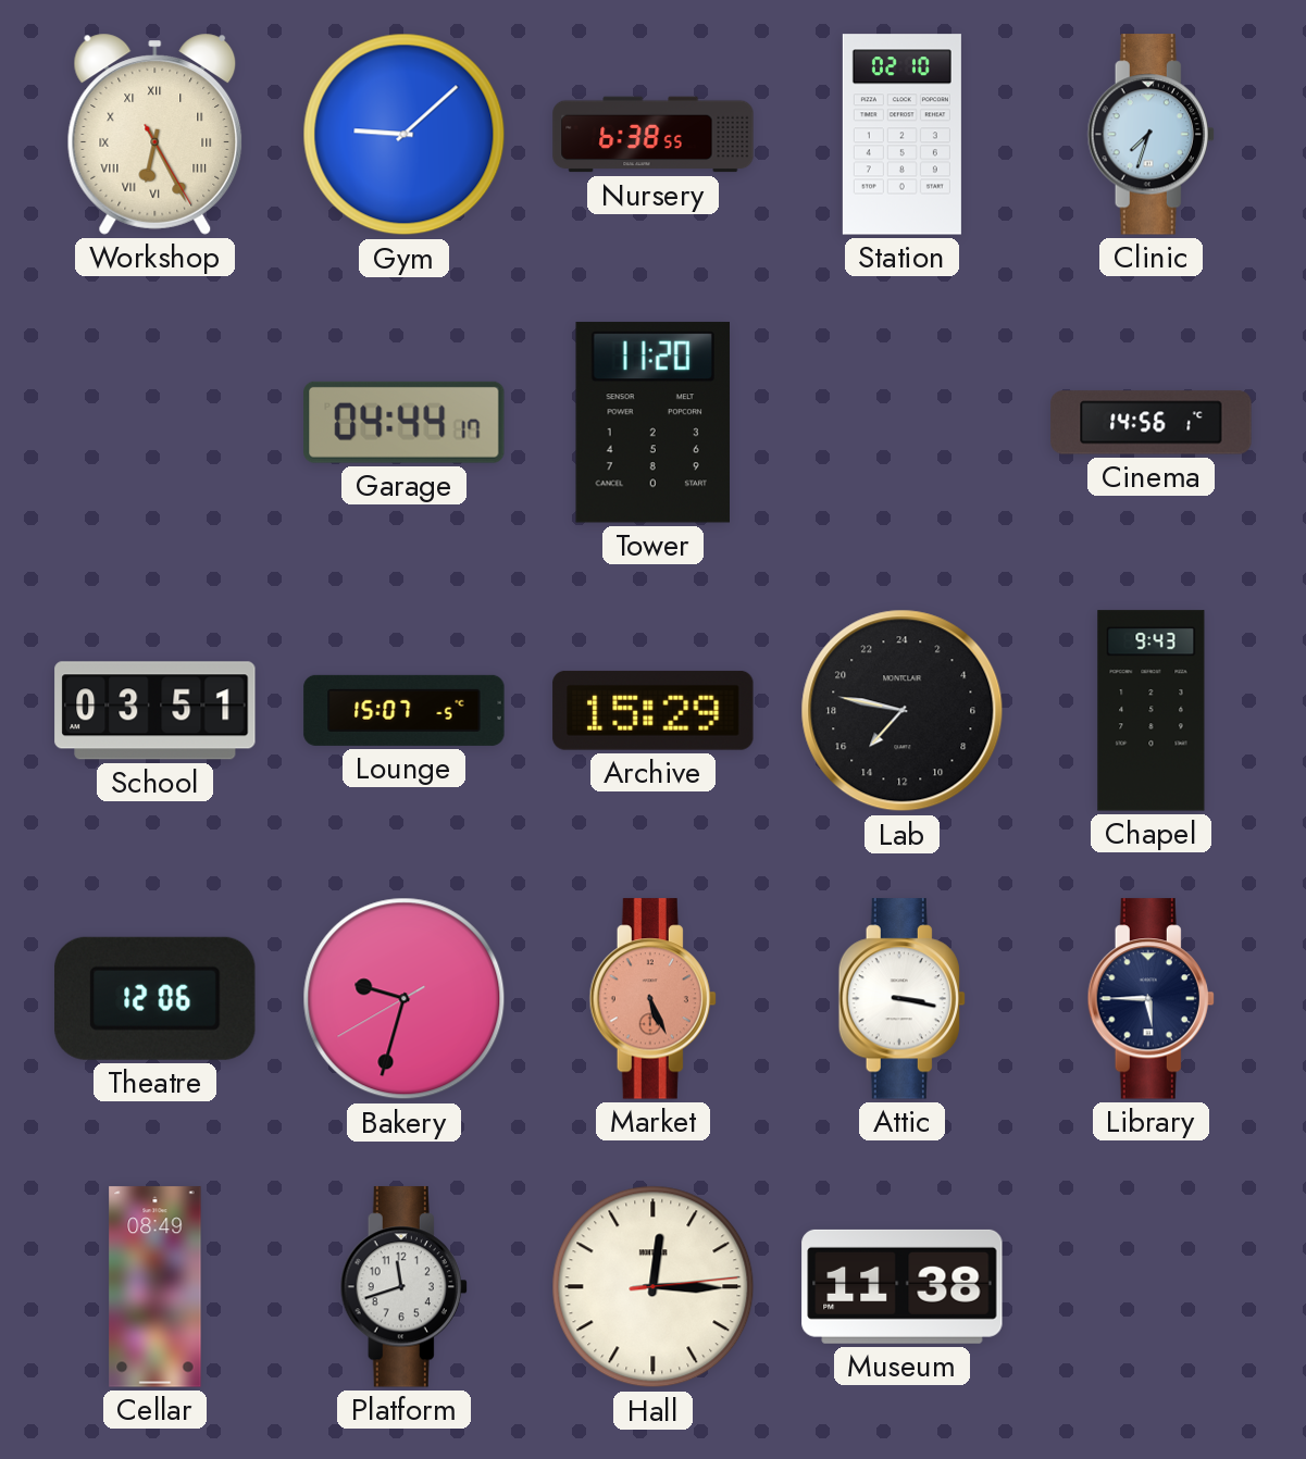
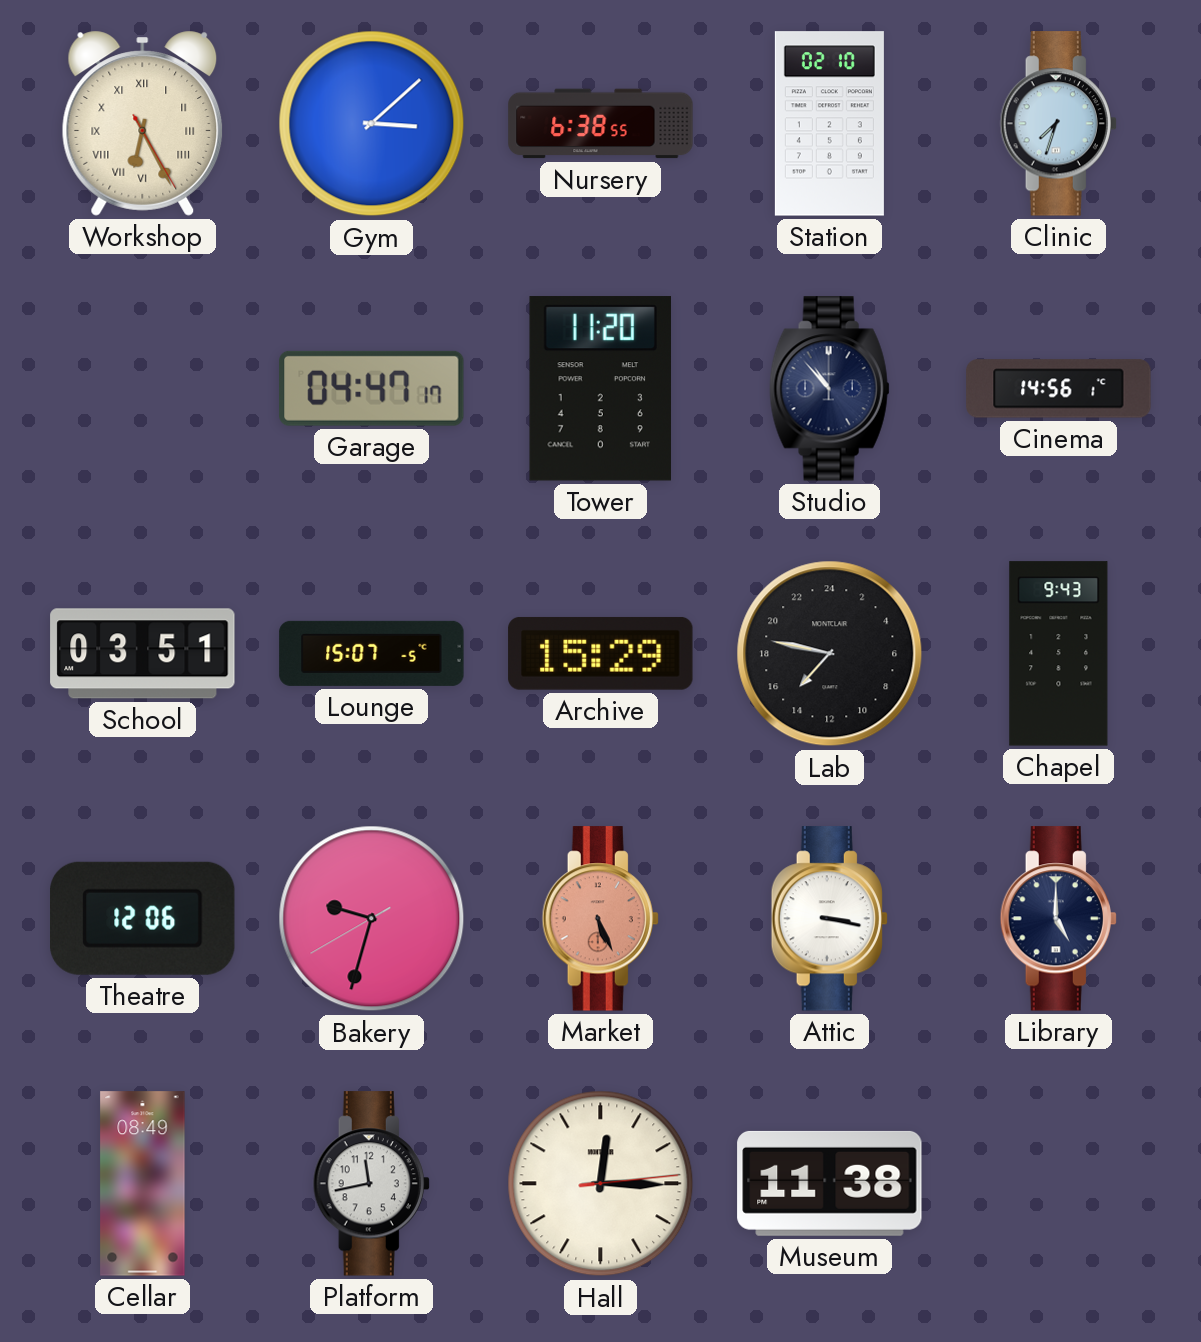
Gym: 9:08 -> 3:08
Garage: 04:44 -> 04:47
Studio: none -> 10:53
Library: 5:45 -> 5:00
Platform: 11:42 -> 11:43
